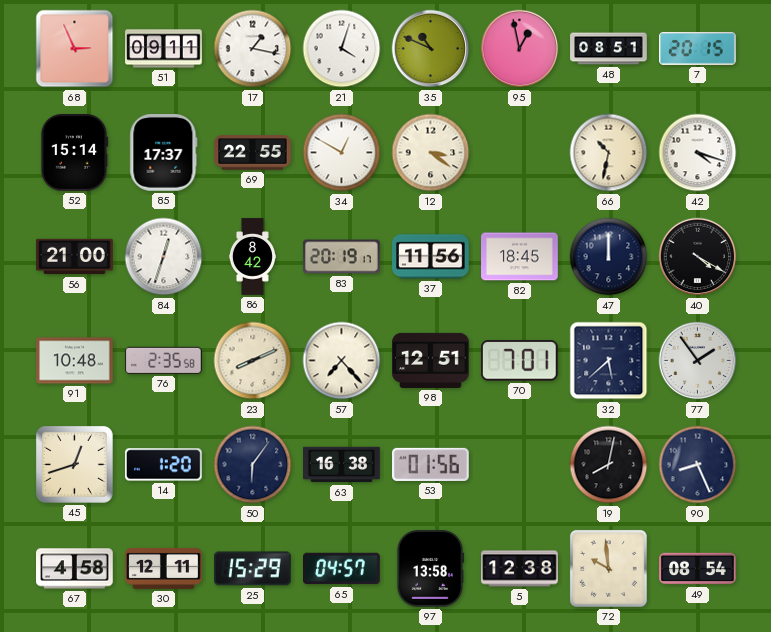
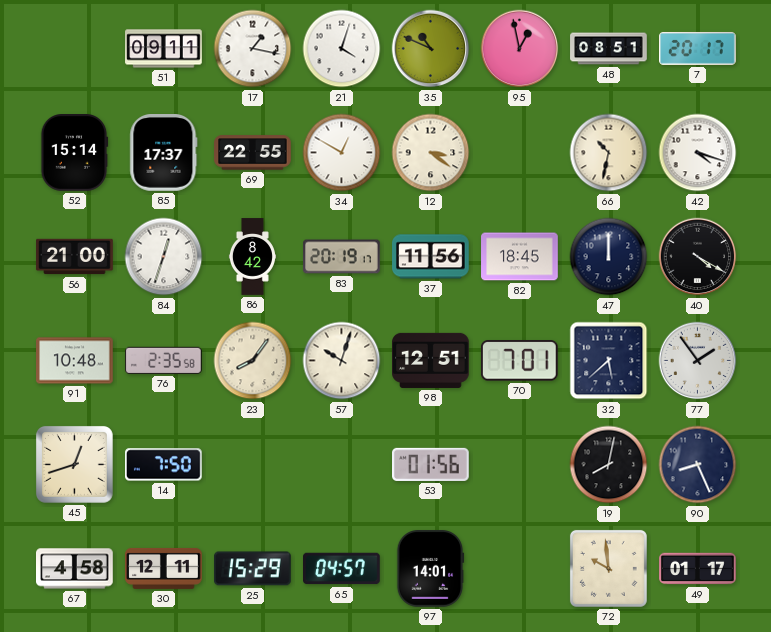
68: 2:56 -> none
7: 20:15 -> 20:17
23: 8:11 -> 8:06
57: 7:23 -> 10:03
14: 1:20 -> 7:50
50: 6:06 -> none
63: 16:38 -> none
97: 13:58 -> 14:01
5: 12:38 -> none
49: 08:54 -> 01:17
